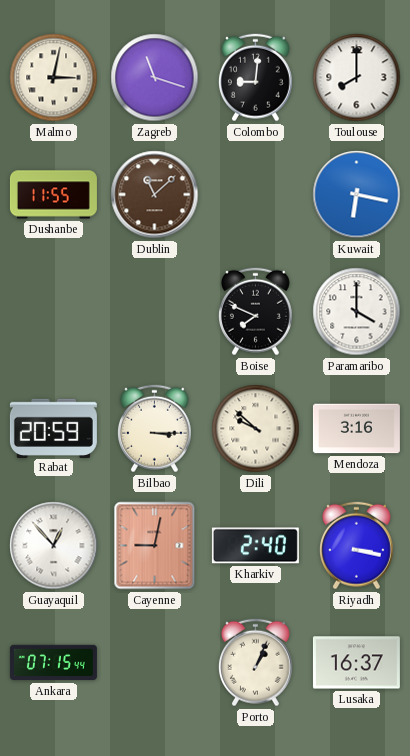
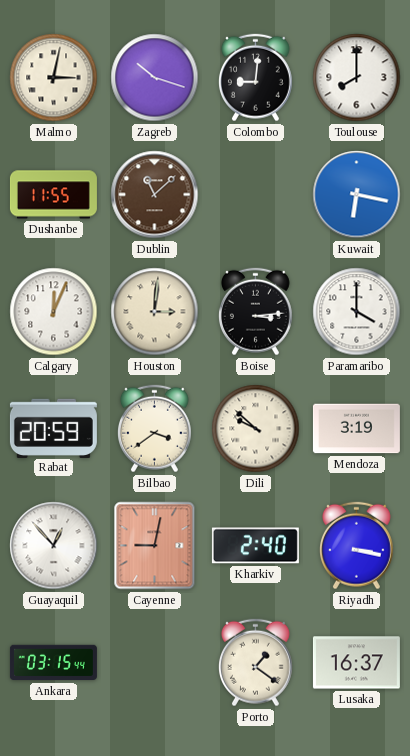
Zagreb: 11:18 -> 10:18
Calgary: none -> 12:04
Houston: none -> 3:01
Boise: 7:49 -> 3:14
Bilbao: 3:15 -> 3:39
Mendoza: 3:16 -> 3:19
Ankara: 07:15 -> 03:15
Porto: 1:04 -> 1:21
